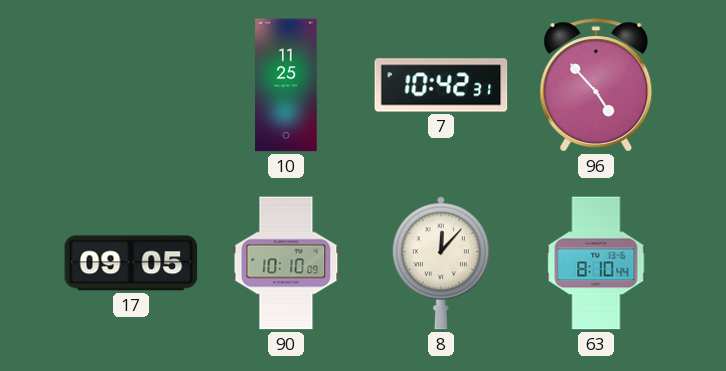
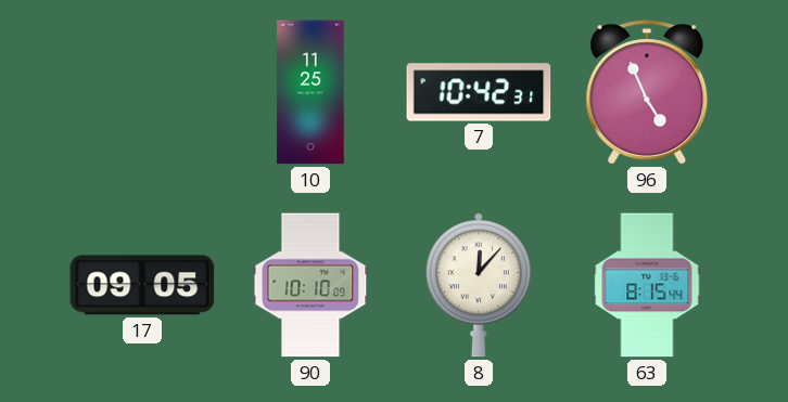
96: 4:53 -> 4:56
63: 8:10 -> 8:15
